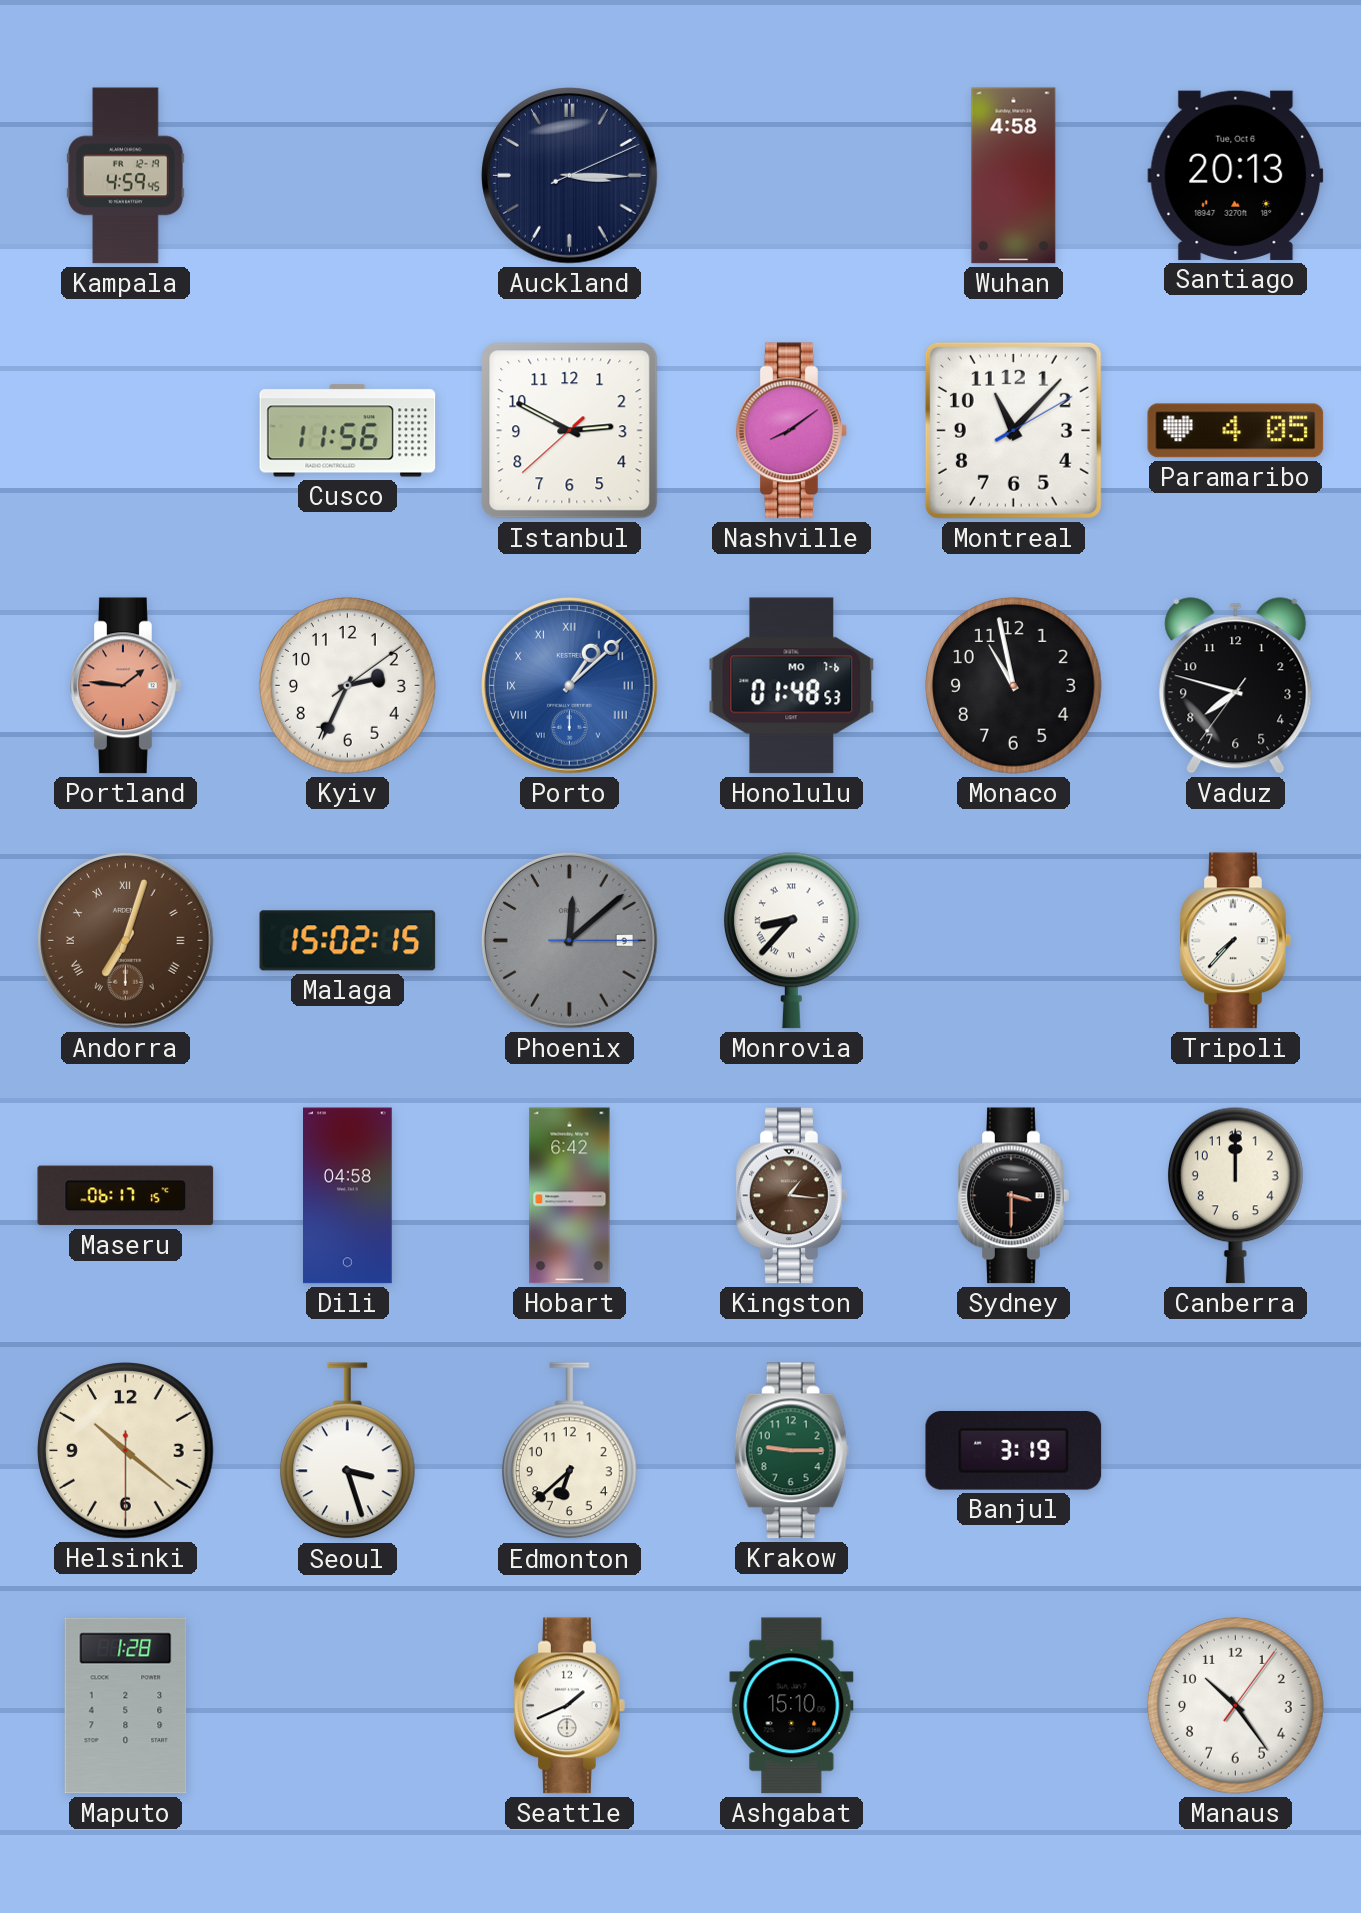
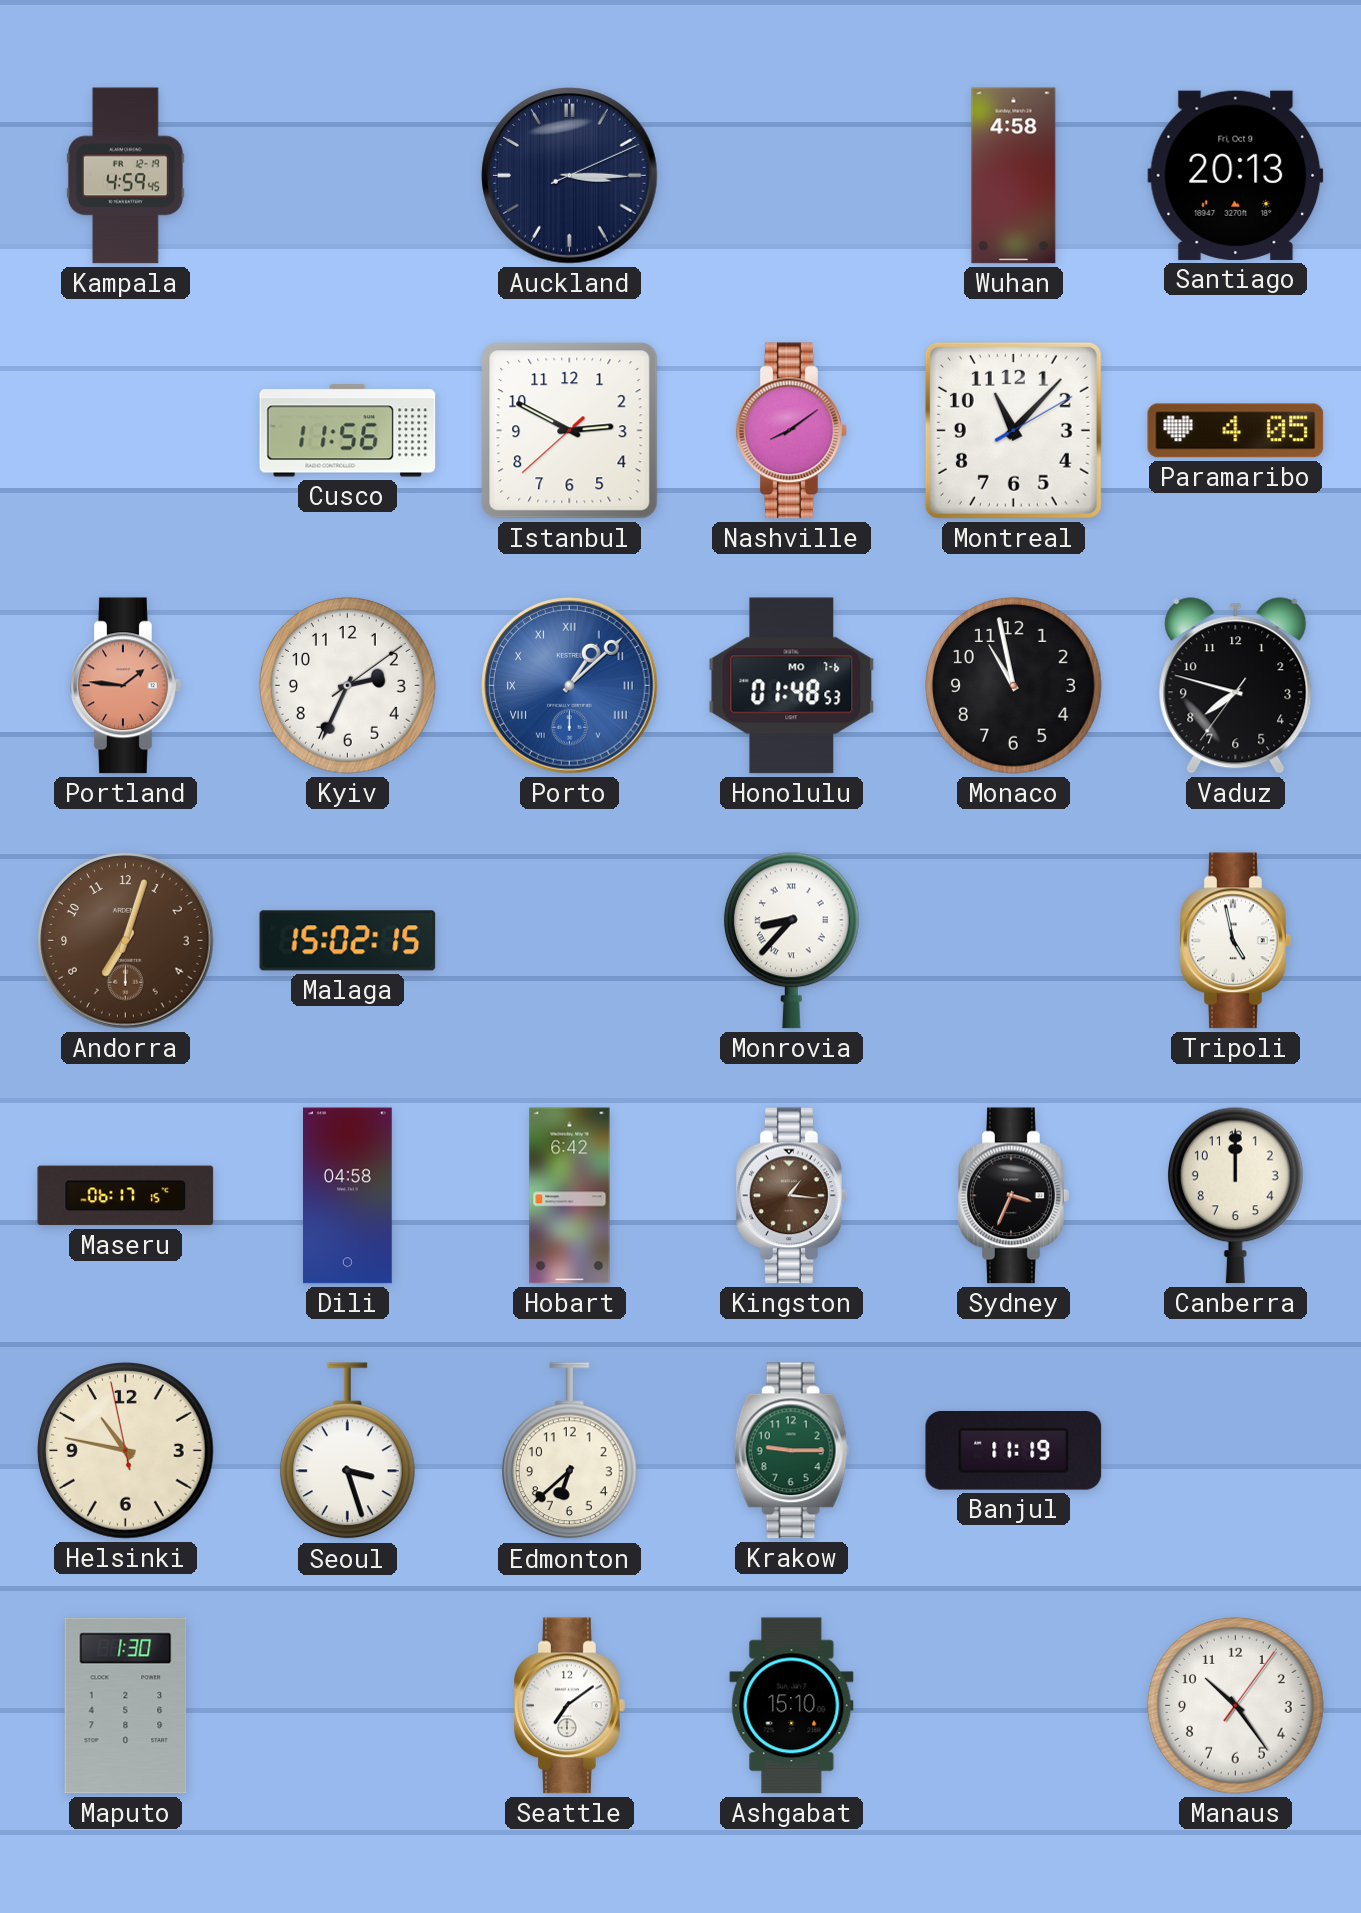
Santiago date: Tue, Oct 6 -> Fri, Oct 9
Andorra numerals: Roman -> Arabic
Phoenix: 12:08 -> none
Tripoli: 7:37 -> 4:58
Sydney: 3:30 -> 3:34
Helsinki: 10:21 -> 10:46
Banjul: 3:19 -> 11:19
Maputo: 1:28 -> 1:30
Seattle: 1:41 -> 7:09
